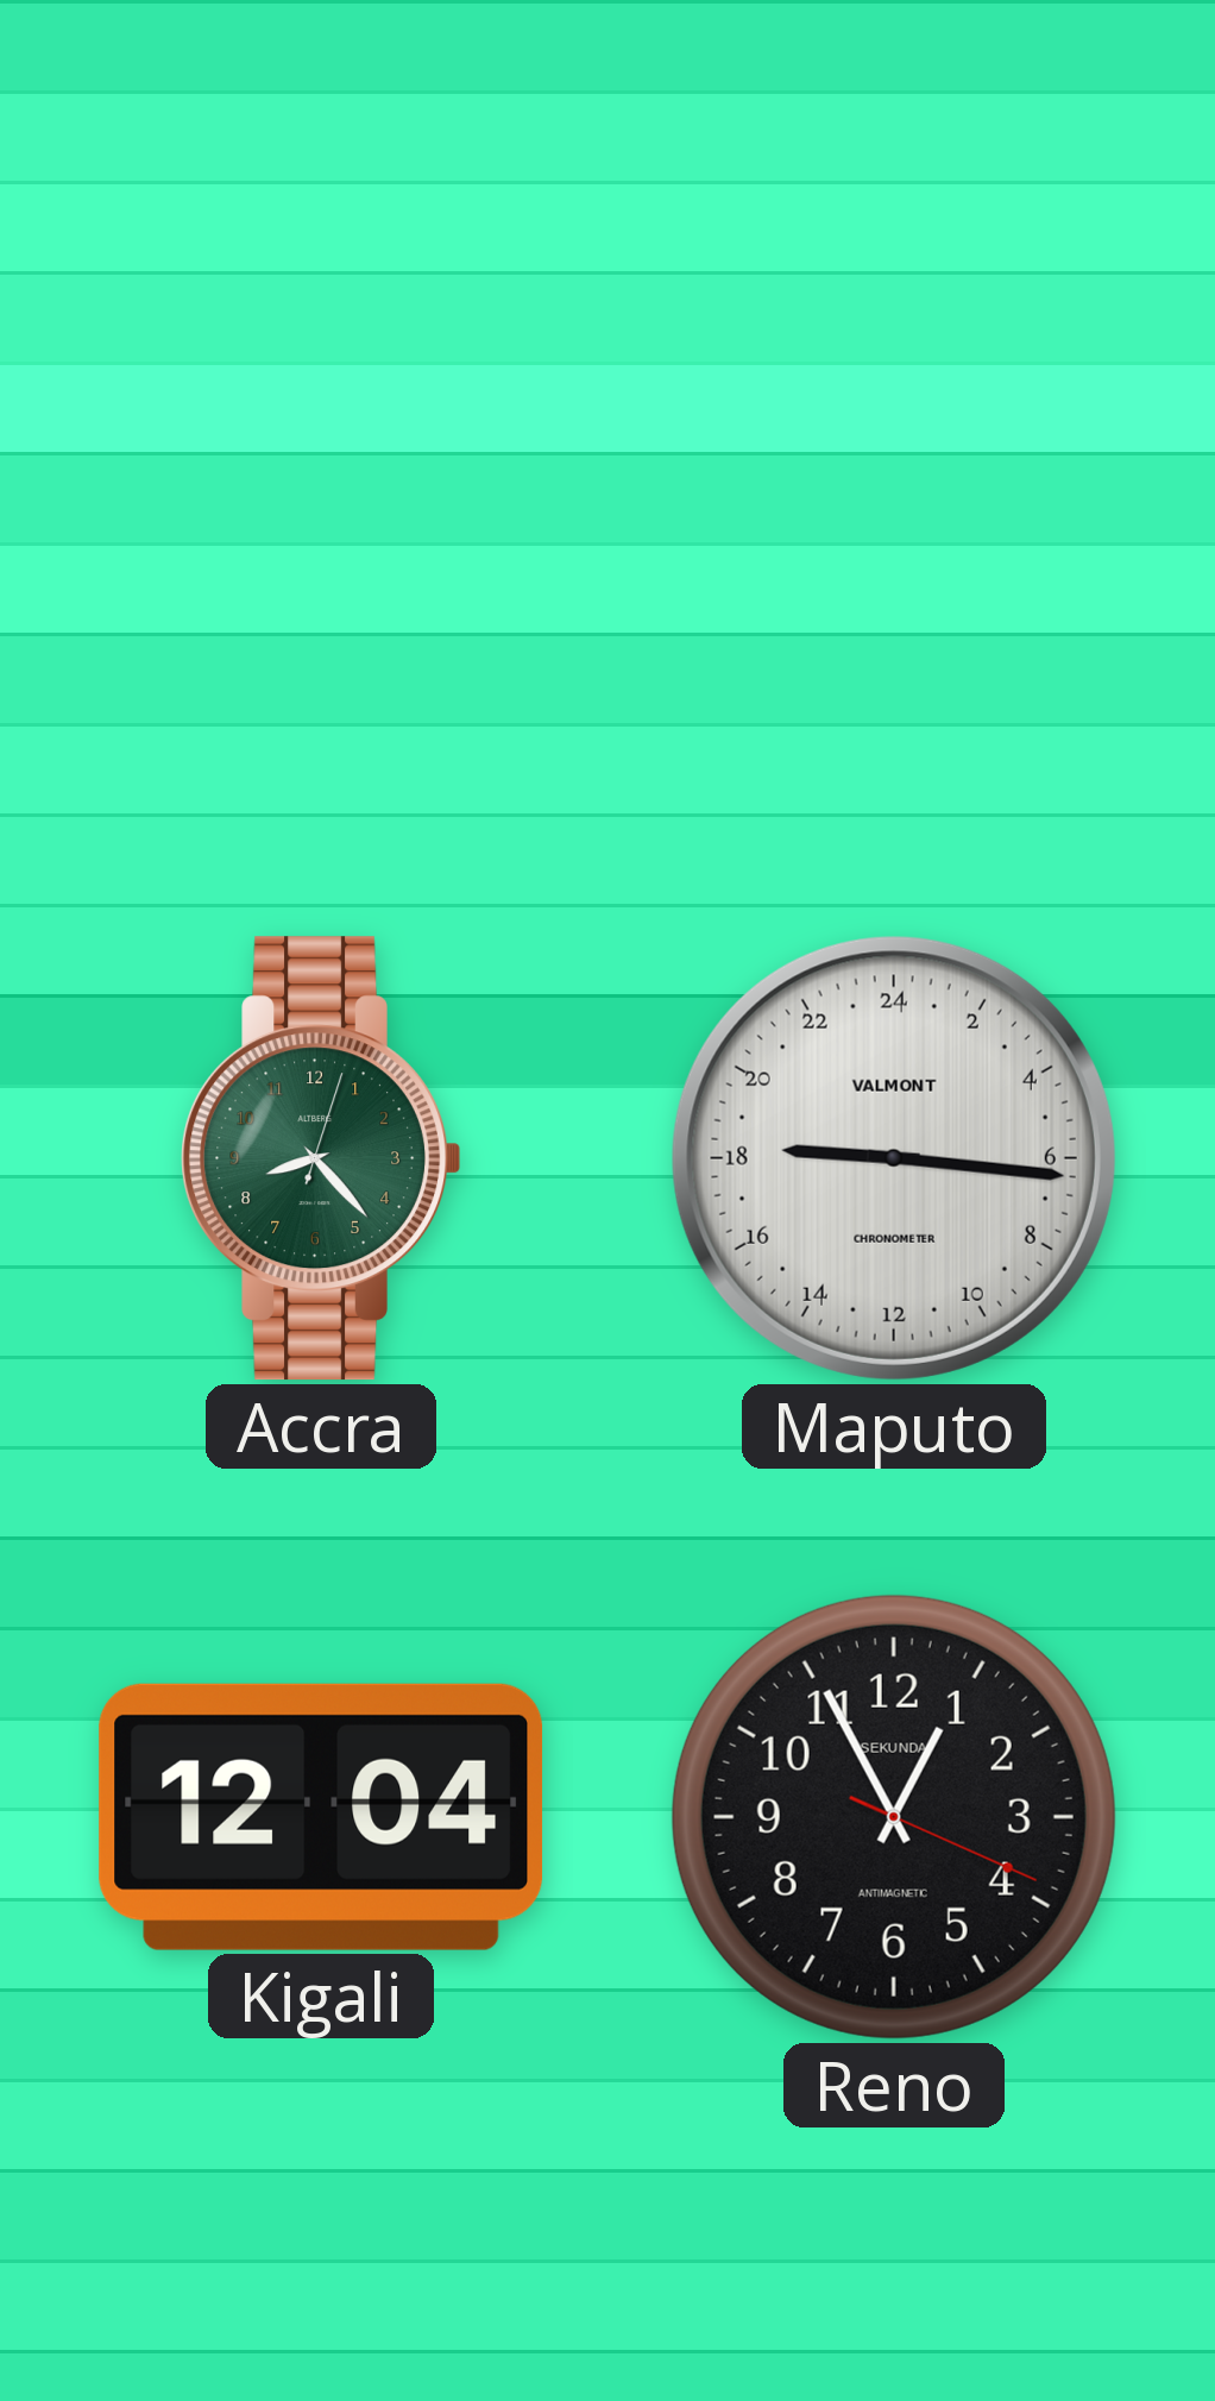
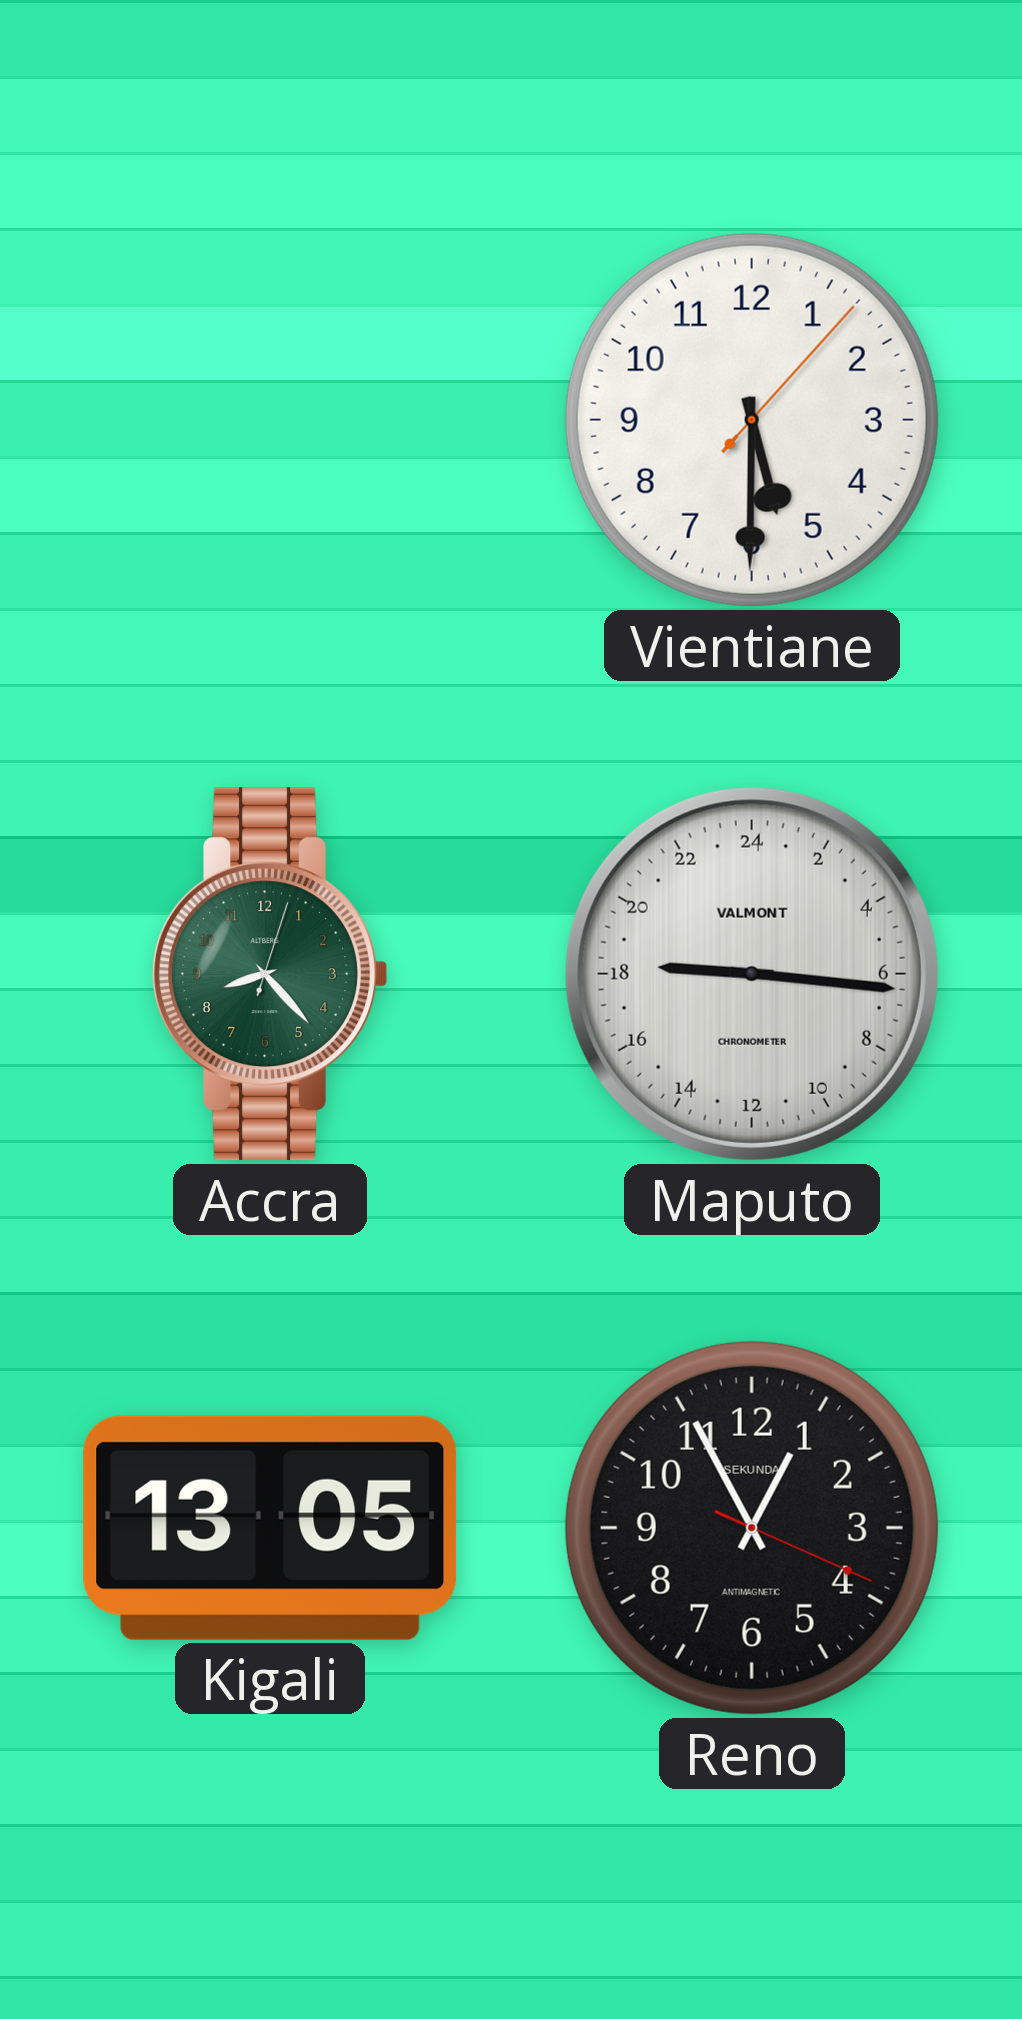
Vientiane: none -> 5:30
Kigali: 12:04 -> 13:05
